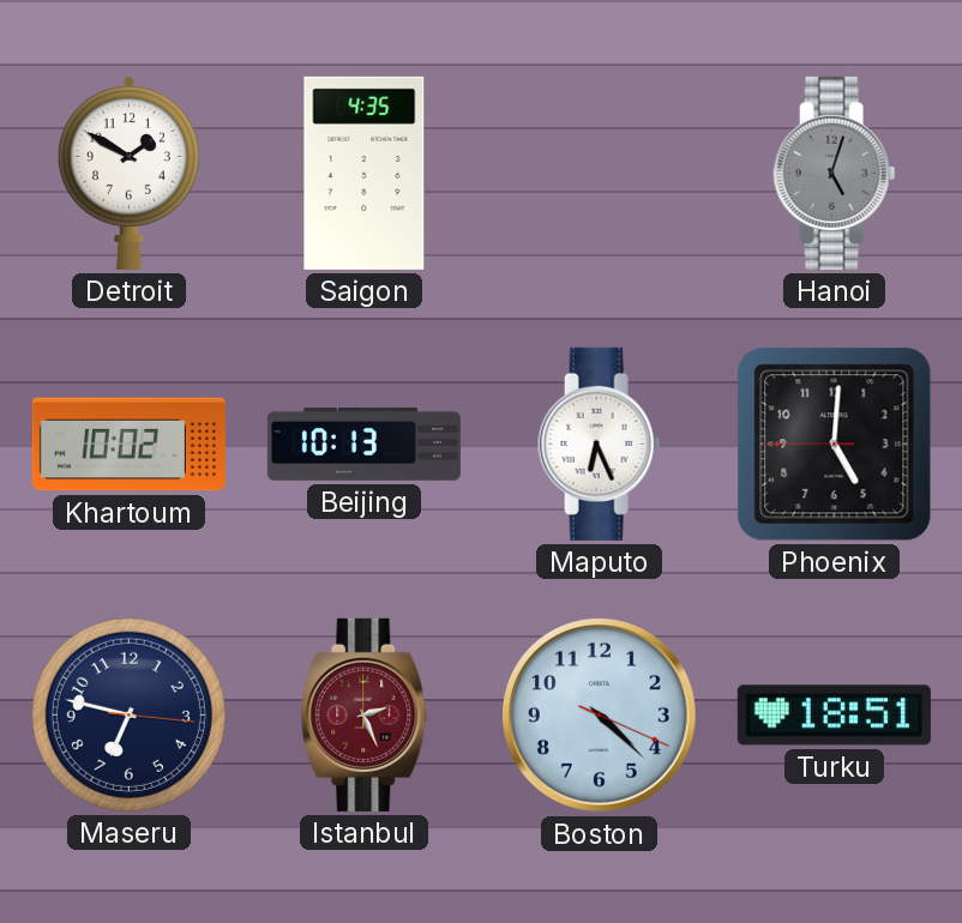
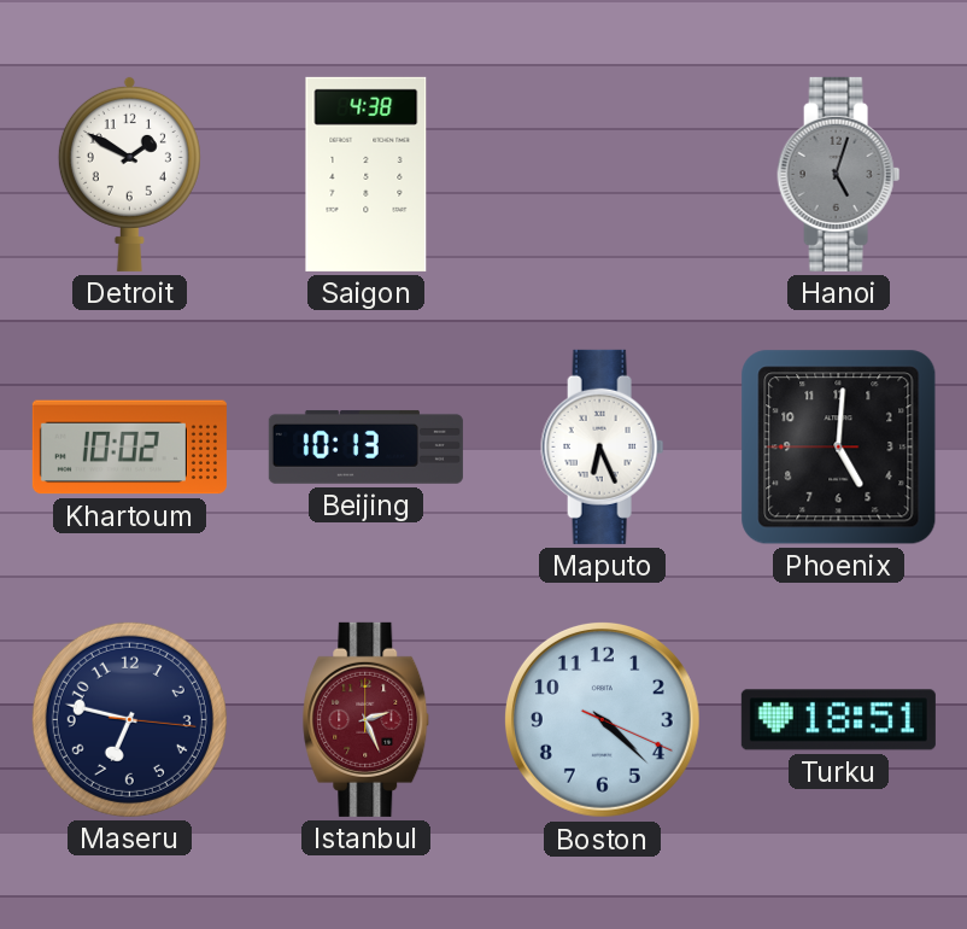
Saigon: 4:35 -> 4:38
